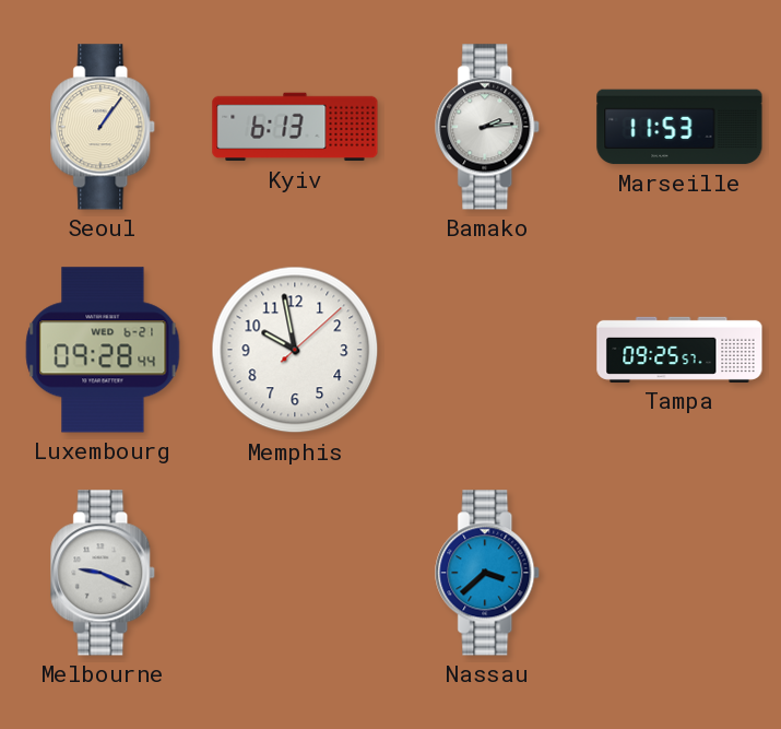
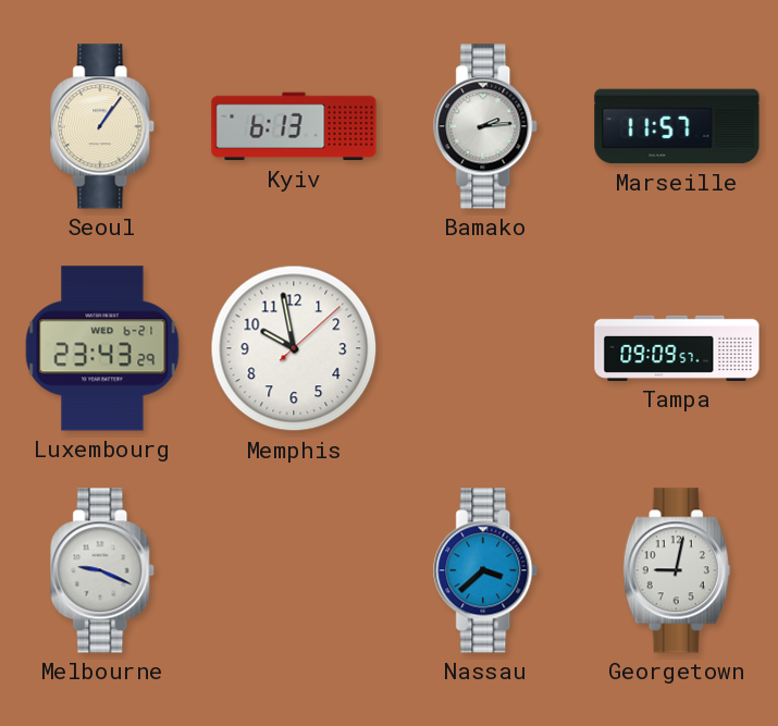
Marseille: 11:53 -> 11:57
Luxembourg: 09:28 -> 23:43
Tampa: 09:25 -> 09:09
Georgetown: none -> 9:02
